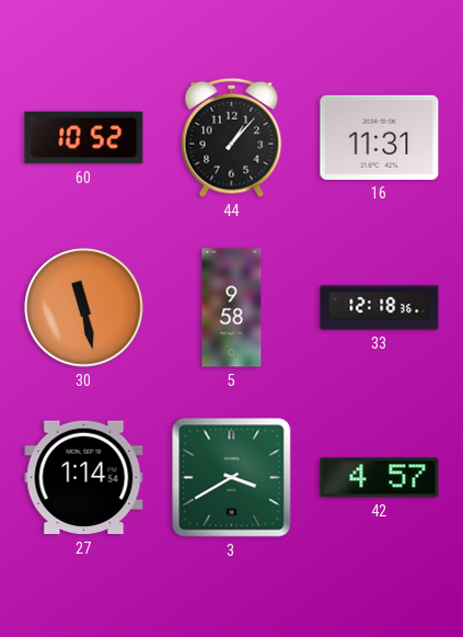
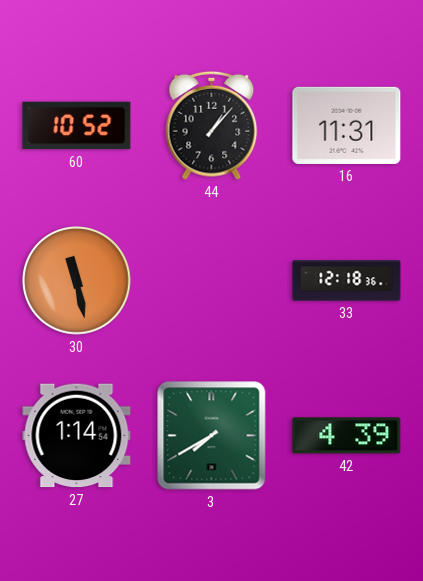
5: 9:58 -> none
3: 3:40 -> 7:40
42: 4:57 -> 4:39
